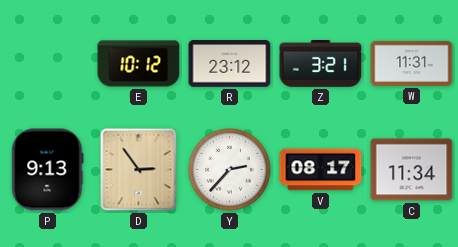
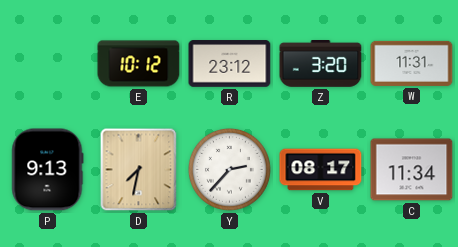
Z: 3:21 -> 3:20
D: 2:54 -> 7:32
